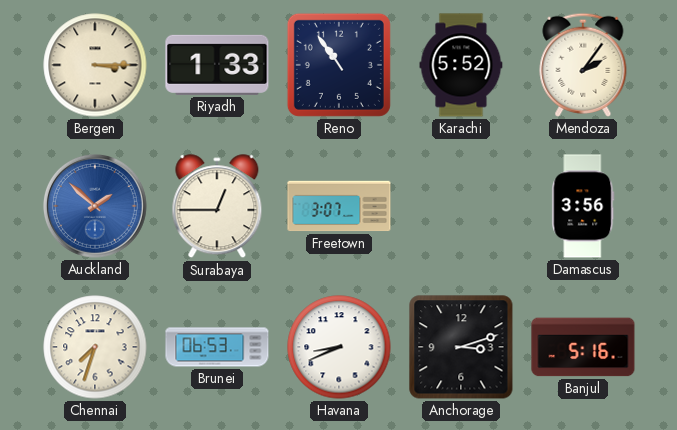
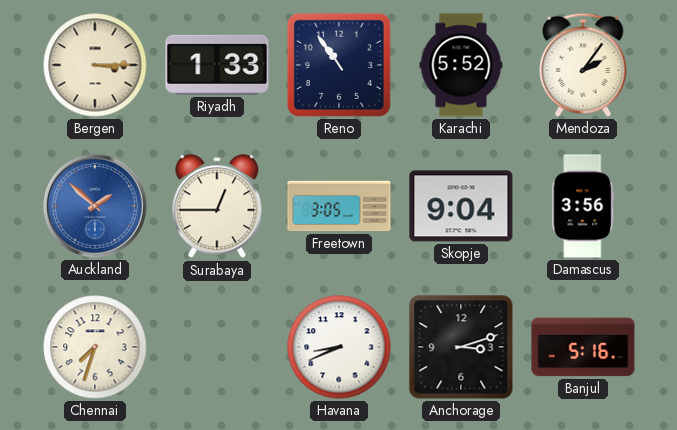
Freetown: 3:07 -> 3:05
Skopje: none -> 9:04
Brunei: 06:53 -> none
